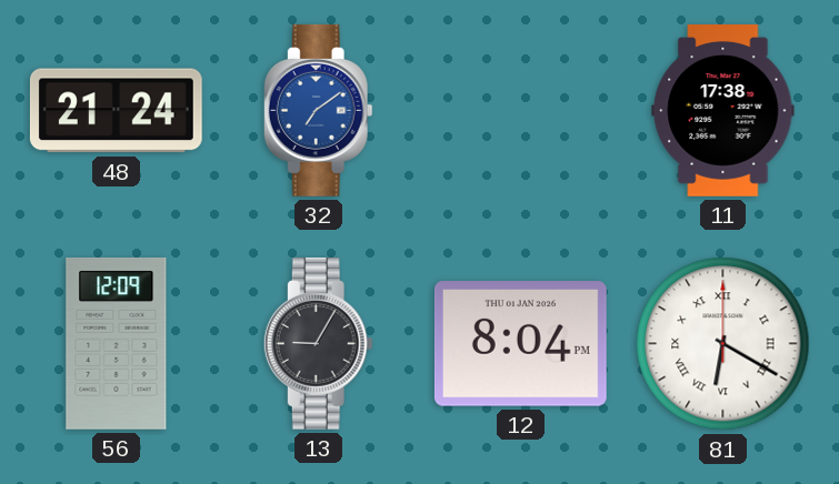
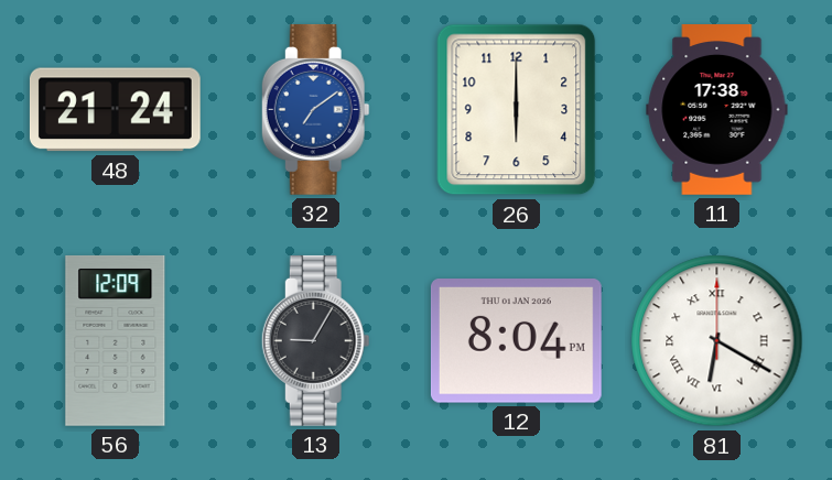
26: none -> 6:00
